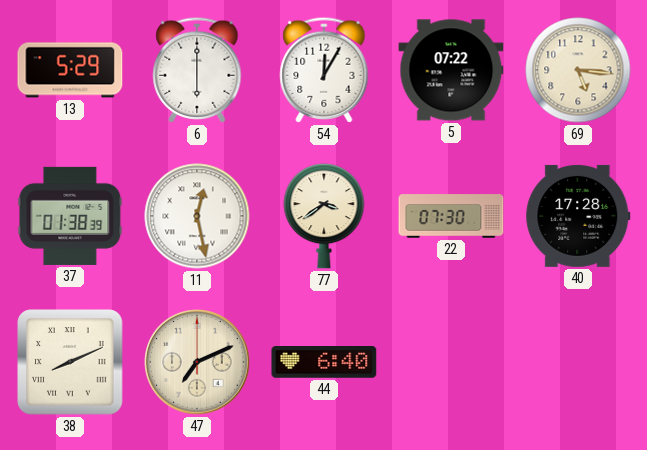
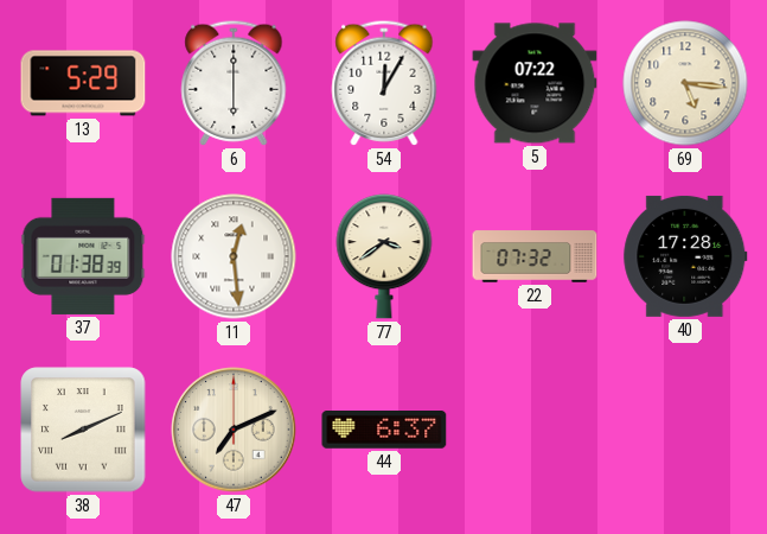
11: 12:28 -> 12:29
22: 07:30 -> 07:32
44: 6:40 -> 6:37
